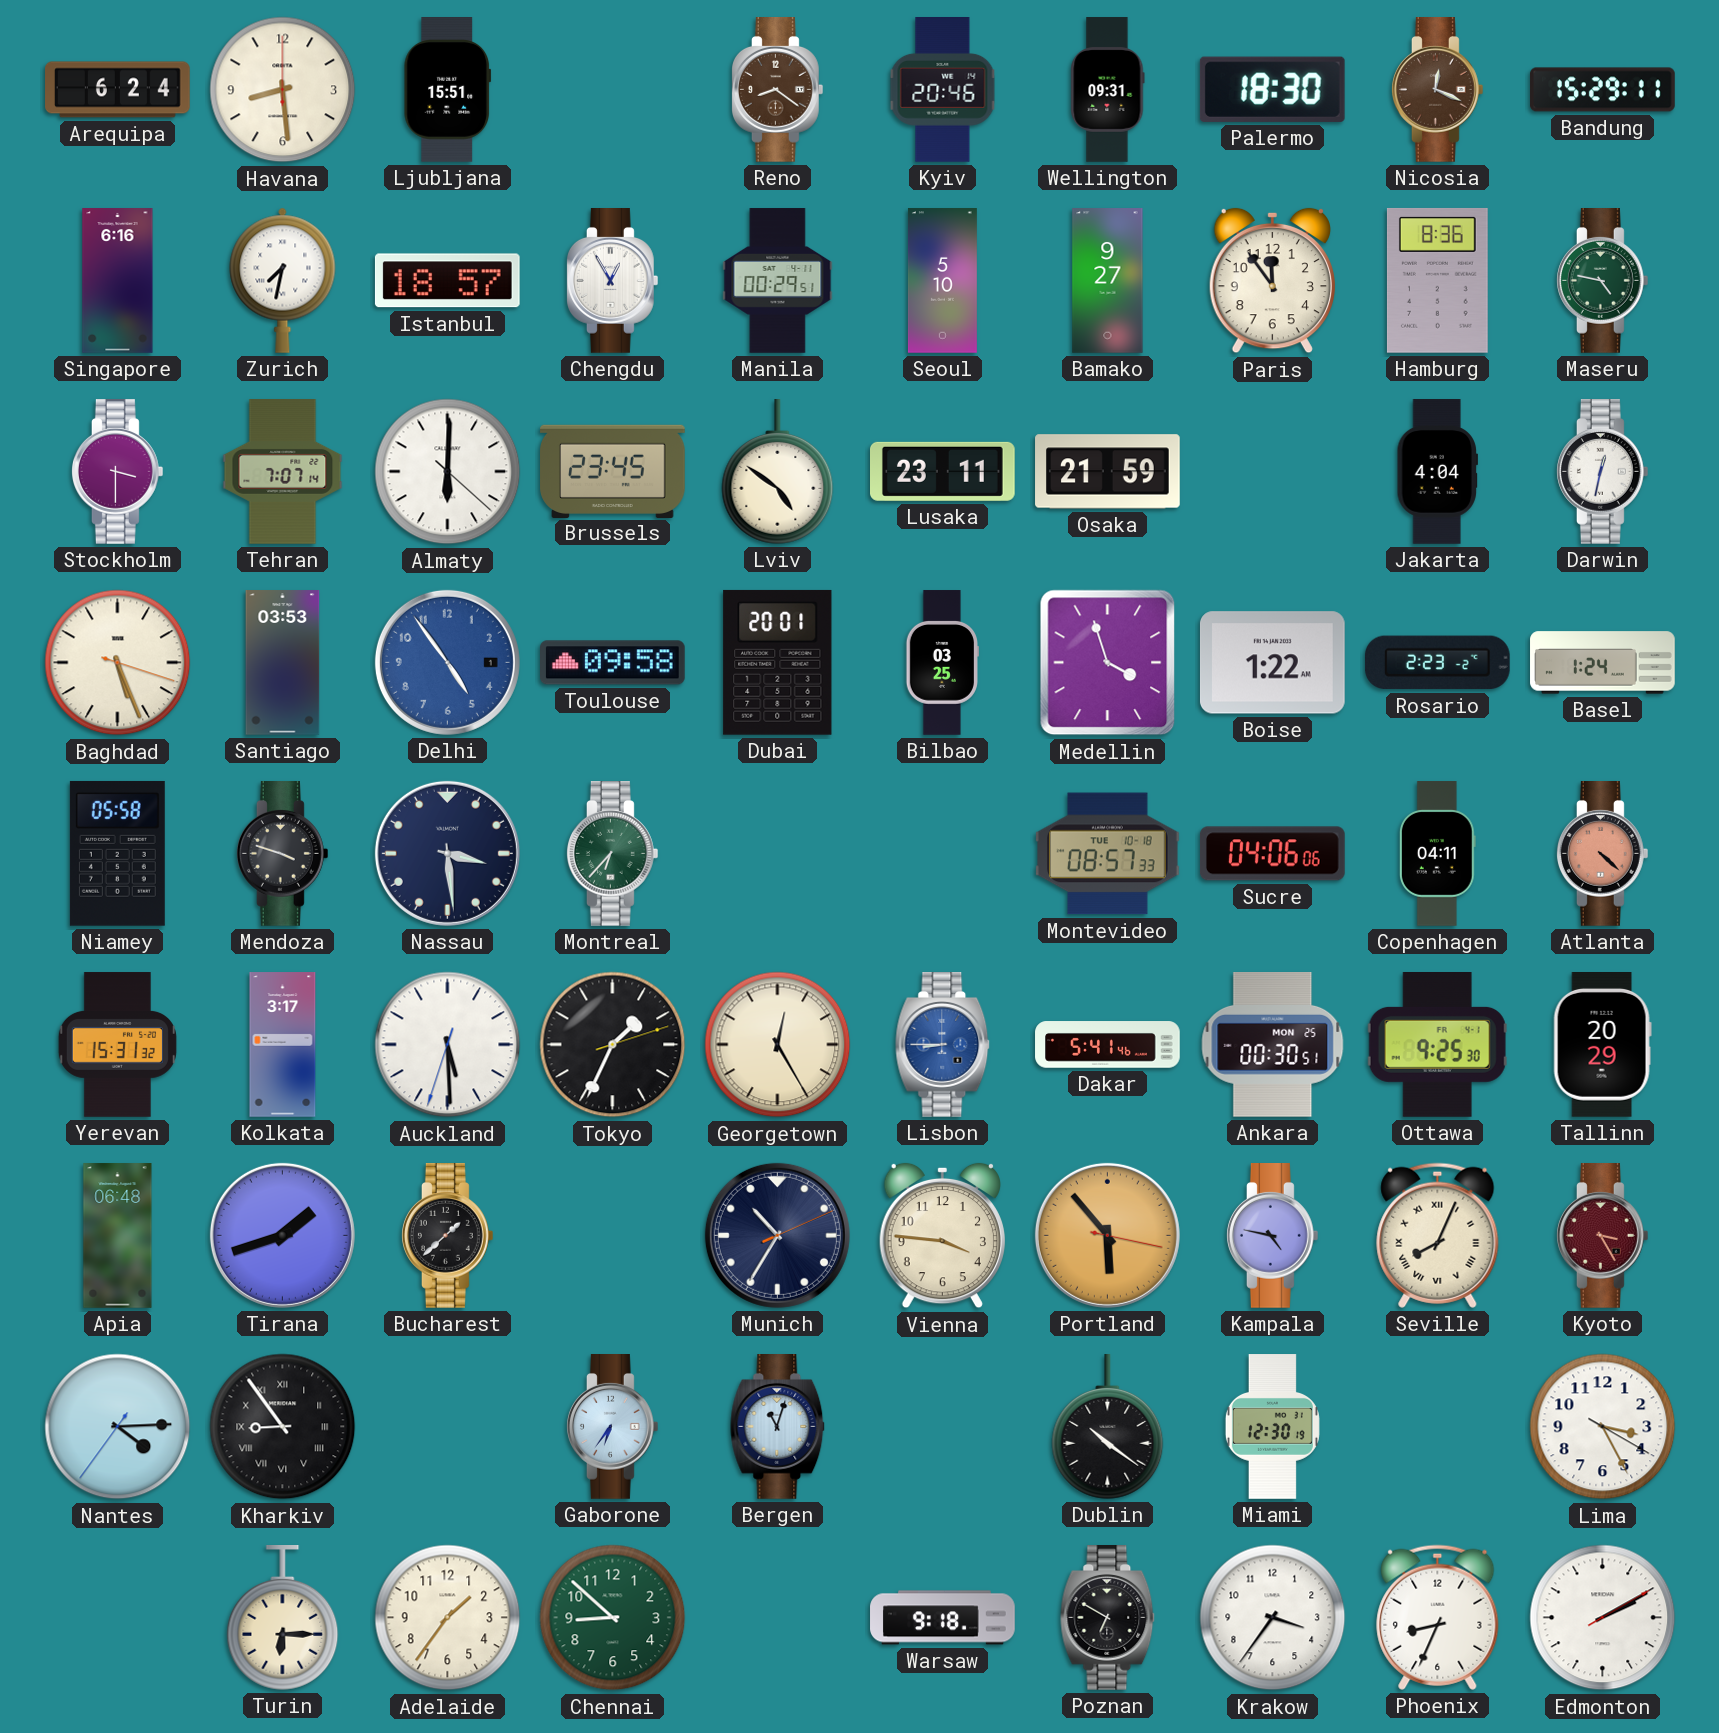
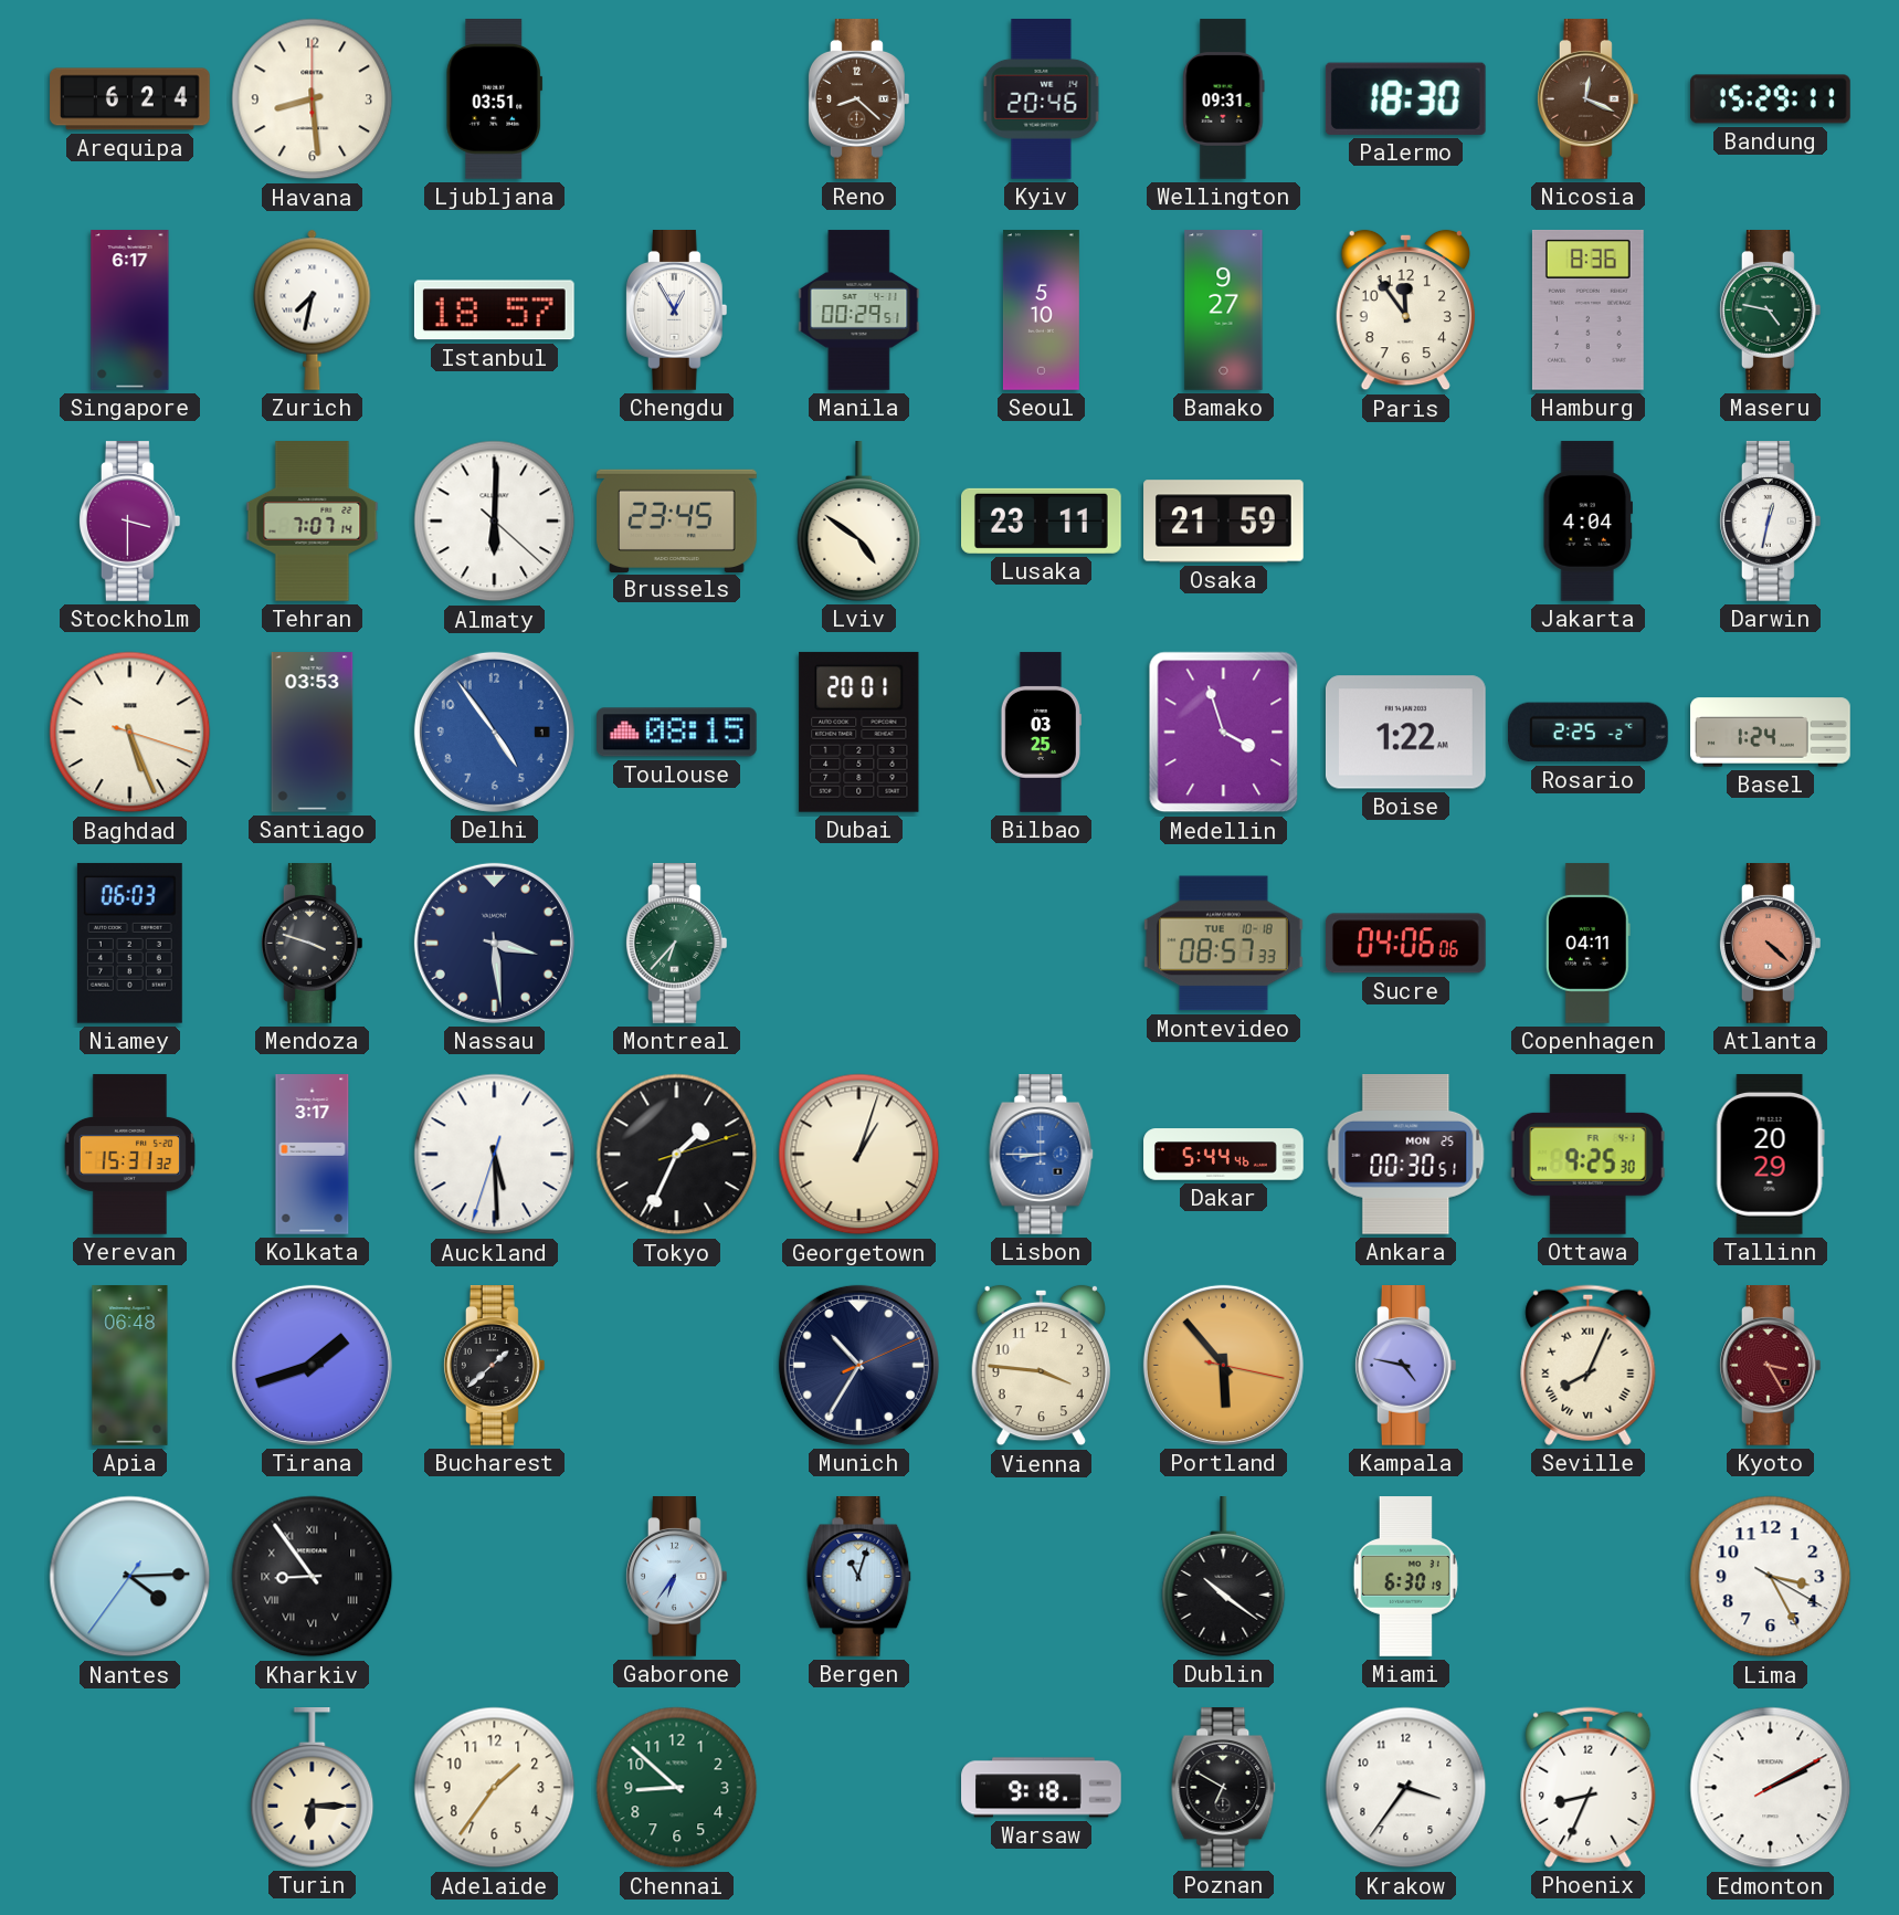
Ljubljana: 15:51 -> 03:51
Reno: 8:21 -> 8:22
Singapore: 6:16 -> 6:17
Toulouse: 09:58 -> 08:15
Rosario: 2:23 -> 2:25
Niamey: 05:58 -> 06:03
Georgetown: 12:25 -> 1:03
Dakar: 5:41 -> 5:44
Miami: 12:30 -> 6:30
